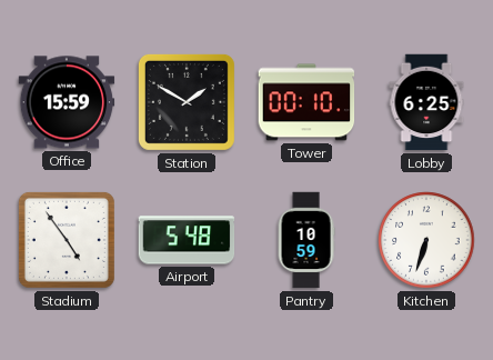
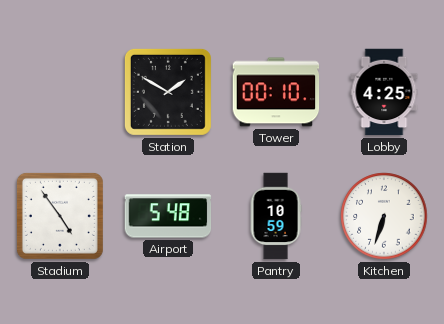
Office: 15:59 -> none
Lobby: 6:25 -> 4:25
